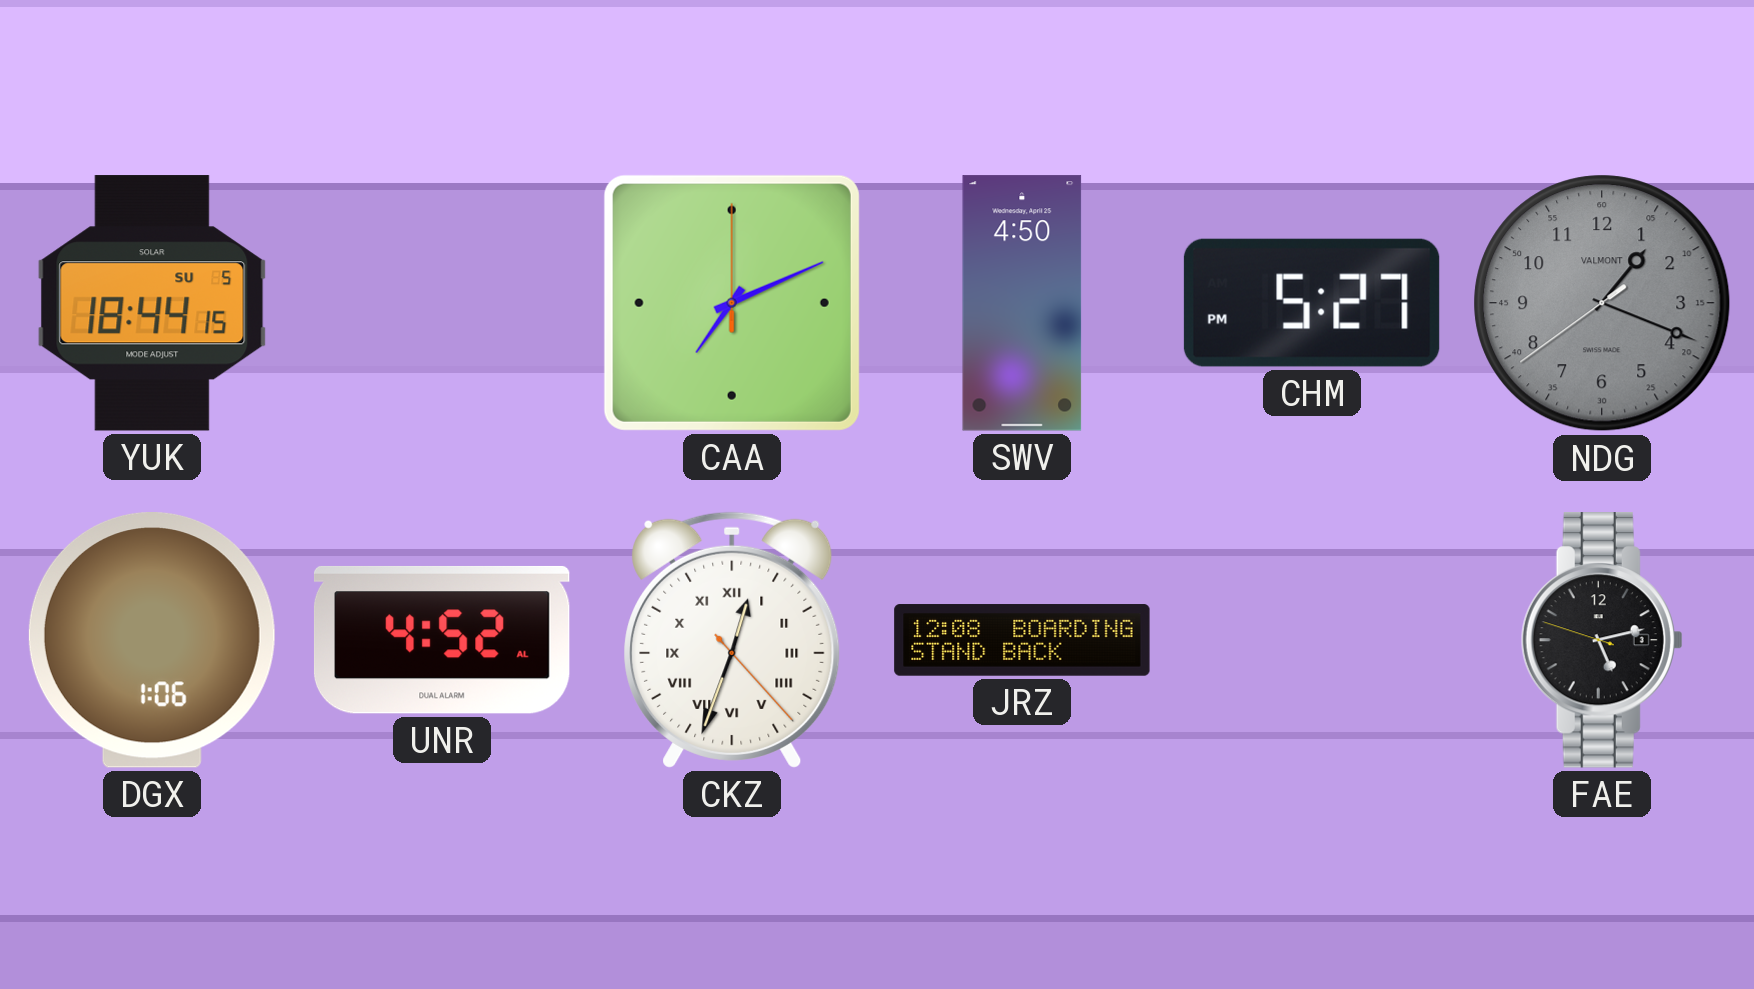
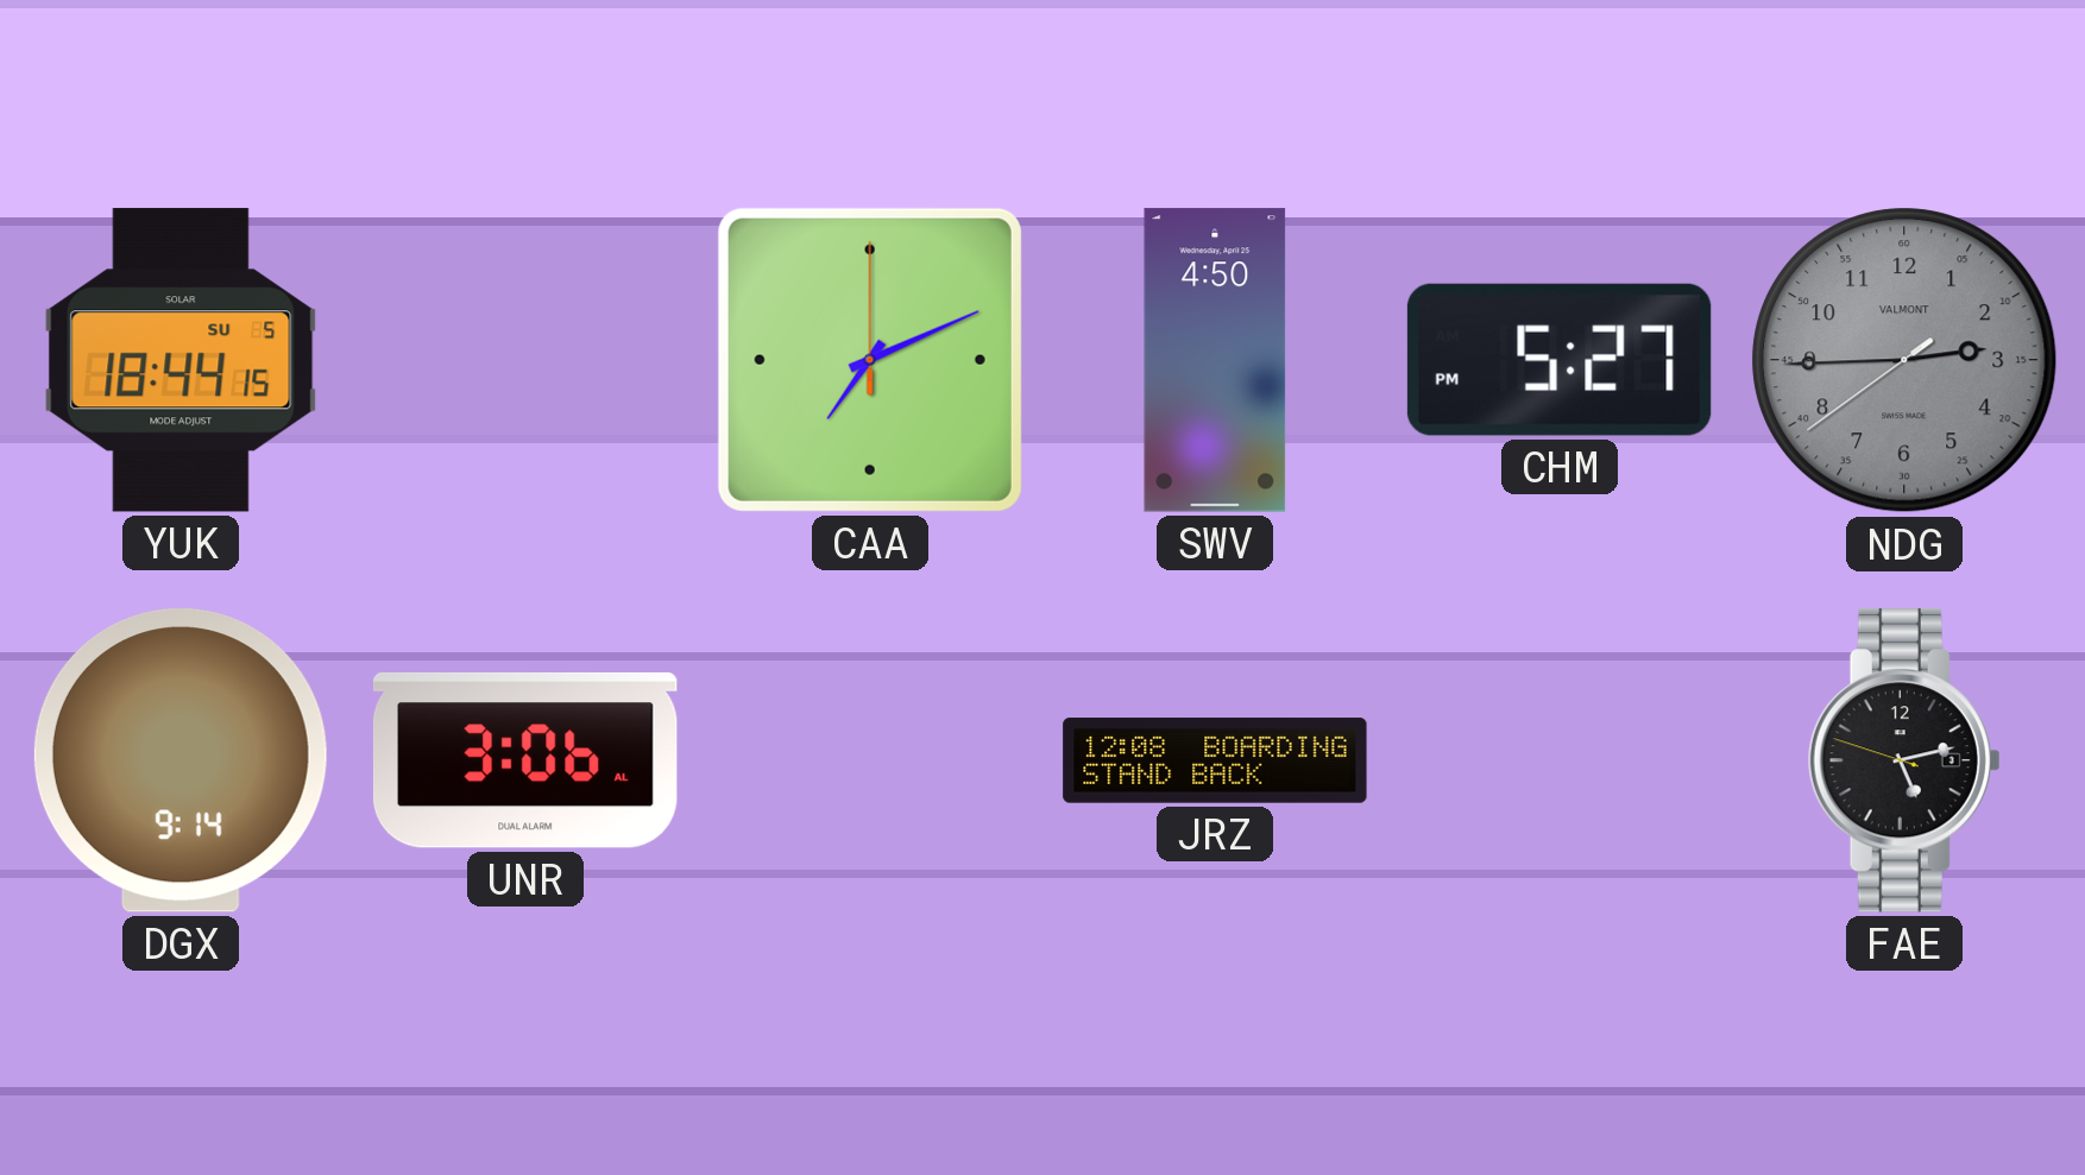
NDG: 1:18 -> 2:44
DGX: 1:06 -> 9:14
UNR: 4:52 -> 3:06
CKZ: 12:33 -> none
